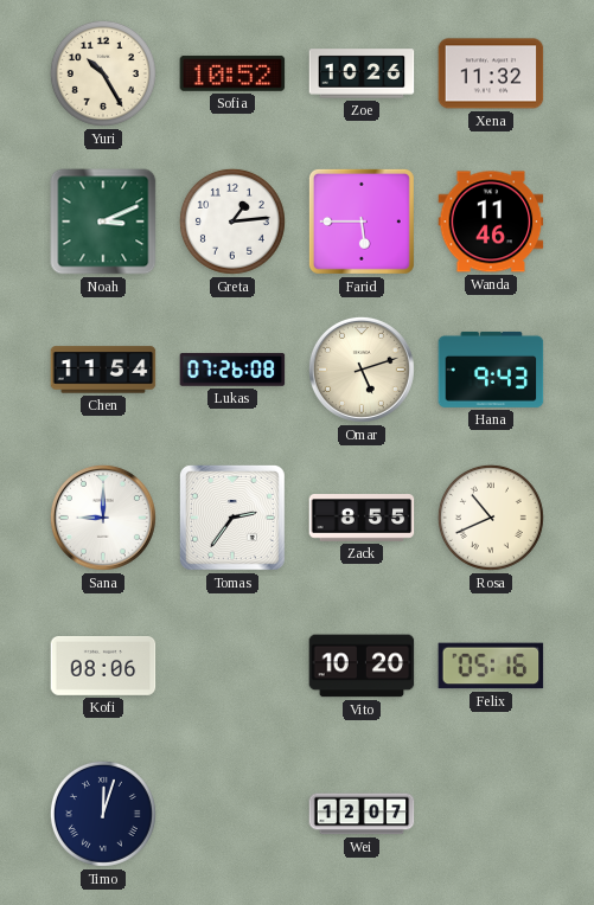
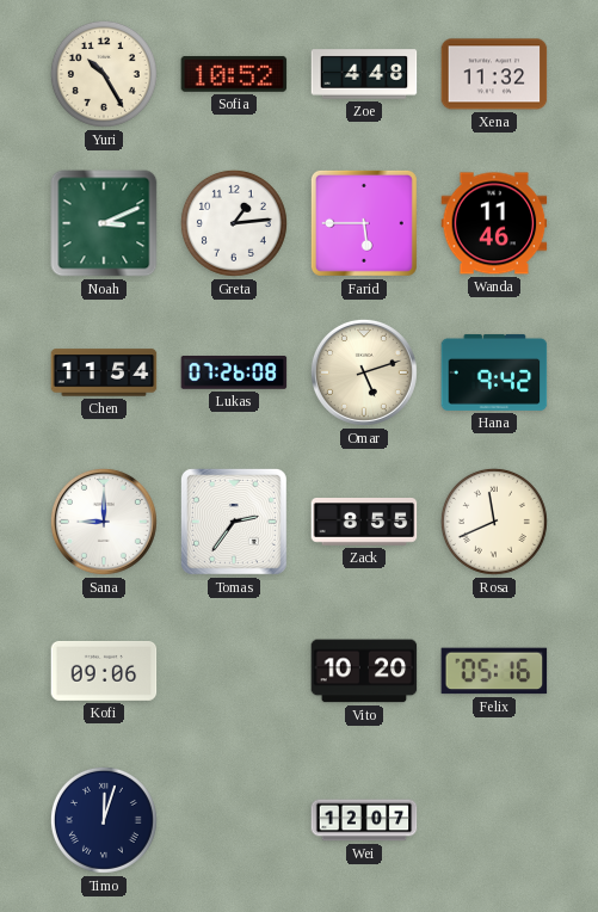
Zoe: 10:26 -> 4:48
Hana: 9:43 -> 9:42
Rosa: 10:41 -> 11:41
Kofi: 08:06 -> 09:06
